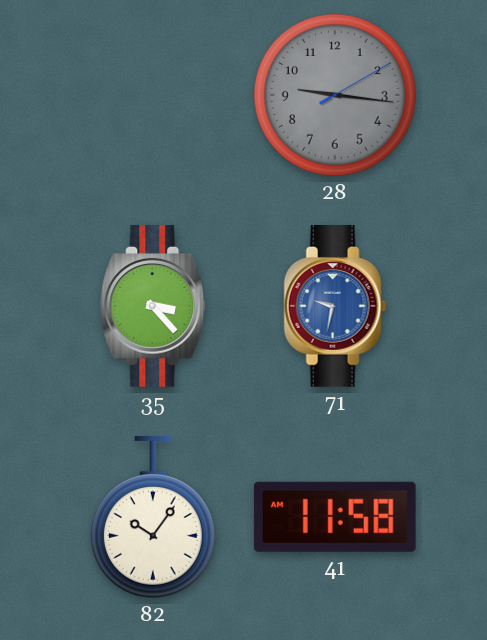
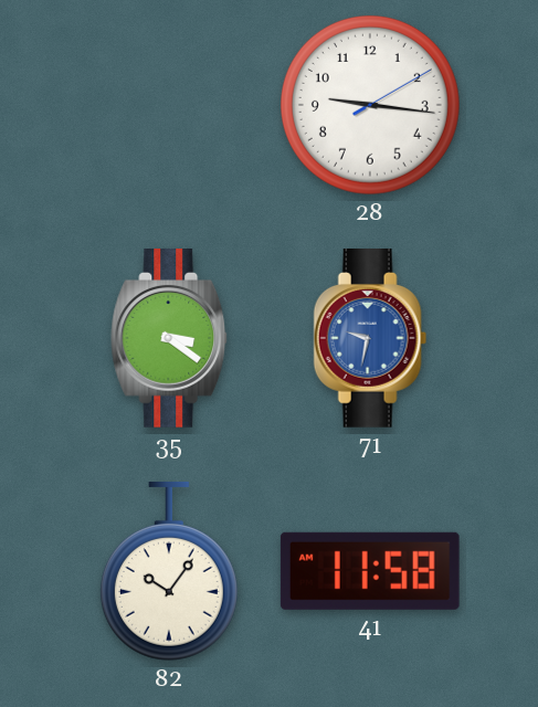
28 dial: grey -> white
35: 3:23 -> 3:21
